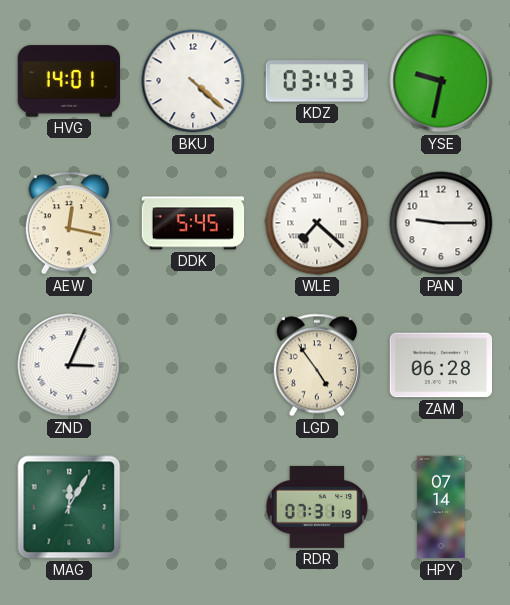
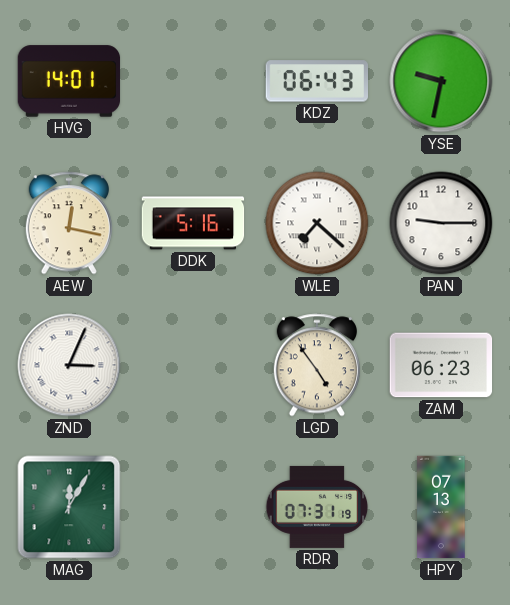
BKU: 4:22 -> none
KDZ: 03:43 -> 06:43
DDK: 5:45 -> 5:16
ZAM: 06:28 -> 06:23
HPY: 07:14 -> 07:13
